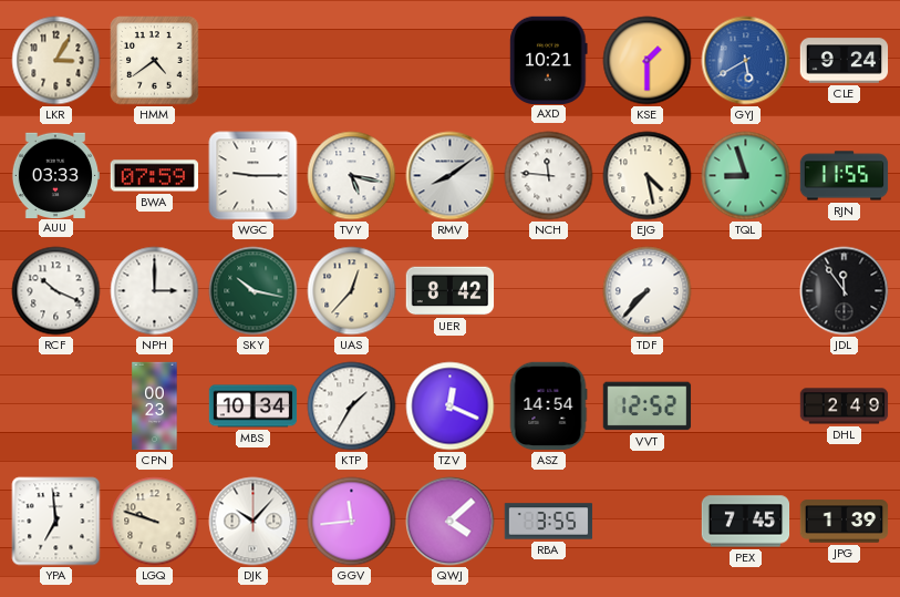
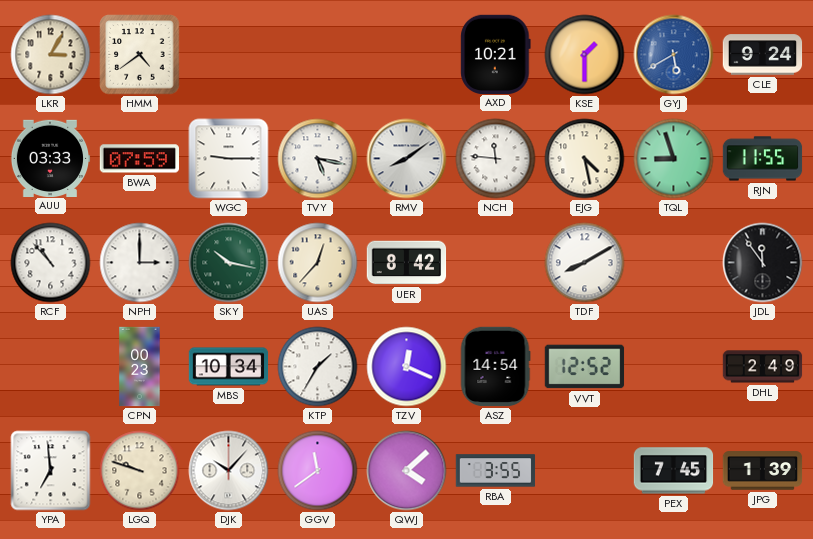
RCF: 10:19 -> 10:53
TDF: 7:37 -> 8:10
GGV: 11:44 -> 11:39
